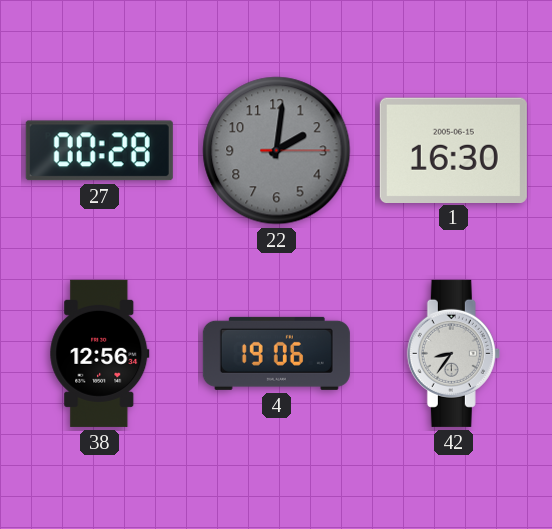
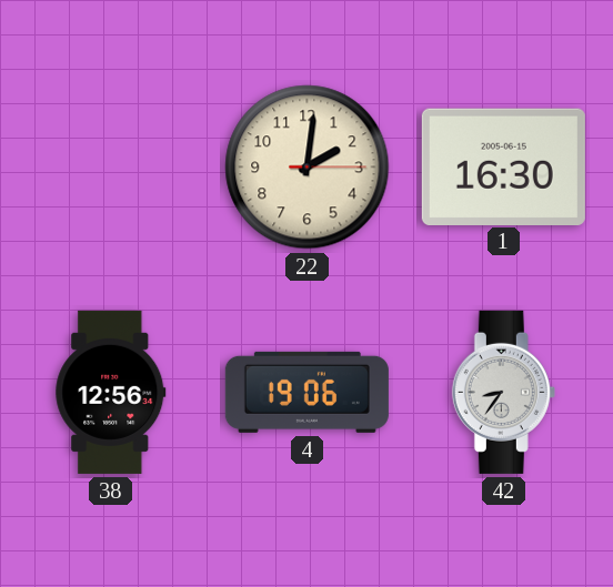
27: 00:28 -> none
22 dial: grey -> cream
